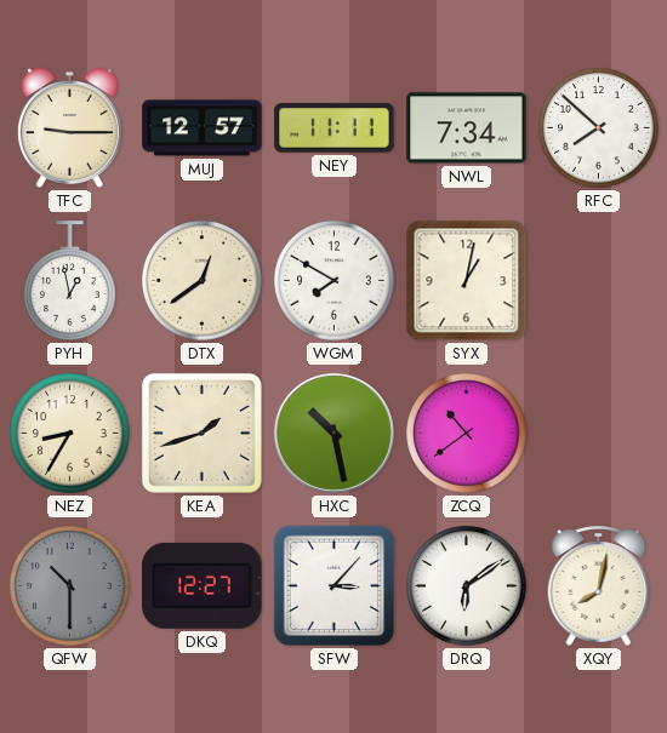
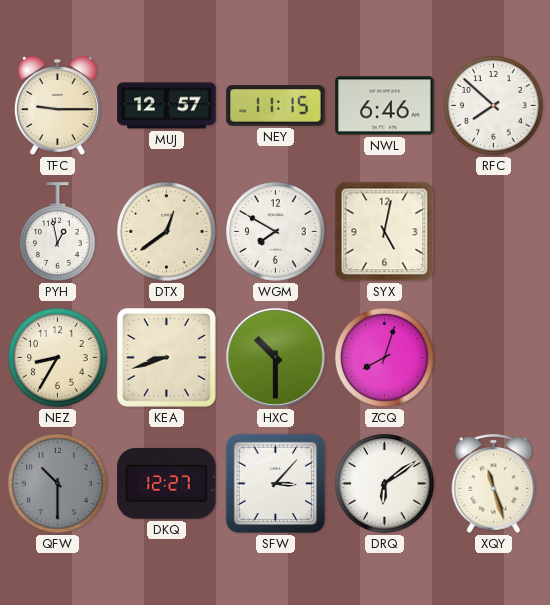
NEY: 11:11 -> 11:15
NWL: 7:34 -> 6:46
SYX: 1:02 -> 5:02
KEA: 1:42 -> 8:42
HXC: 10:28 -> 10:30
ZCQ: 10:39 -> 8:03
XQY: 8:02 -> 11:27
